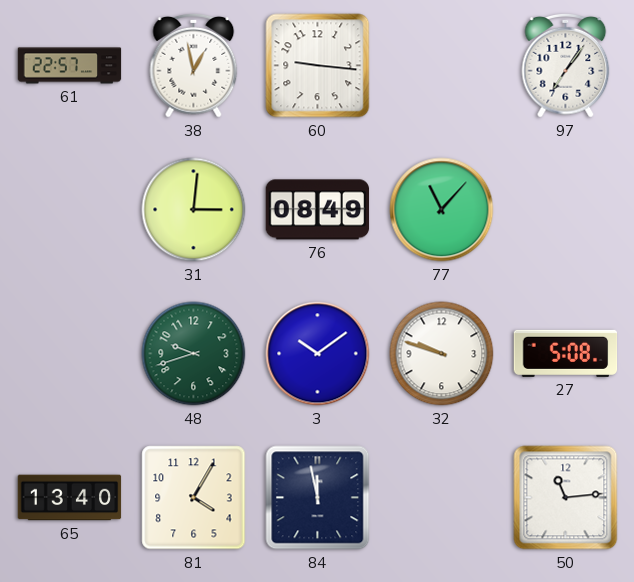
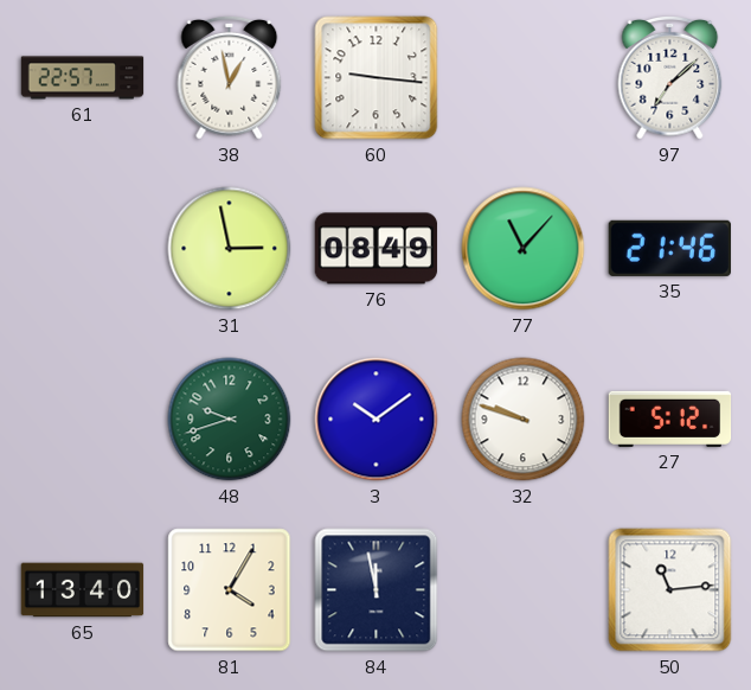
97: 7:06 -> 7:08
31: 3:01 -> 2:58
35: none -> 21:46
27: 5:08 -> 5:12
